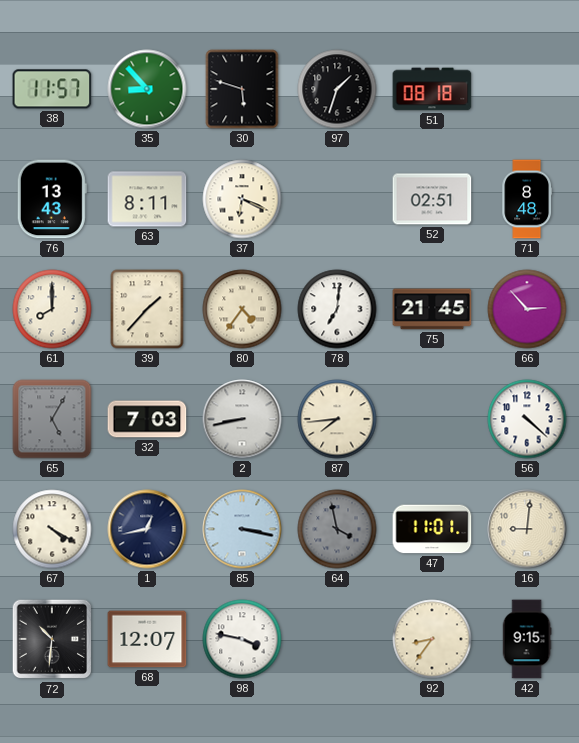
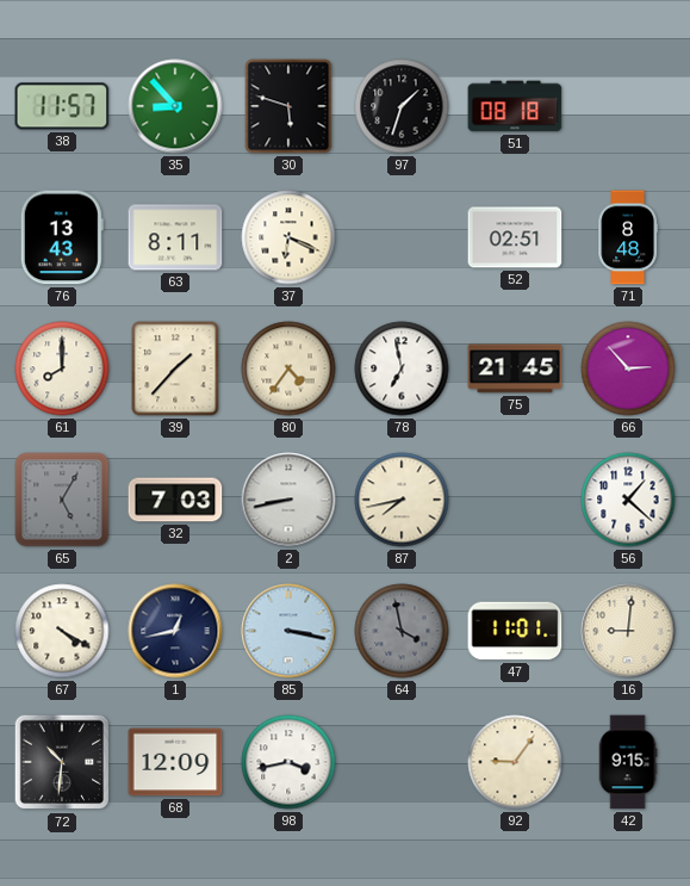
78: 7:01 -> 6:58
87: 7:44 -> 7:43
56: 4:22 -> 1:22
68: 12:07 -> 12:09
98: 3:47 -> 3:43
92: 8:36 -> 9:06
